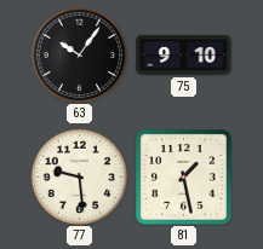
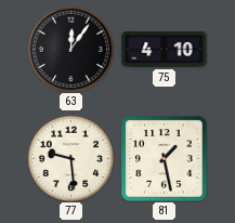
63: 10:06 -> 12:06
75: 9:10 -> 4:10
